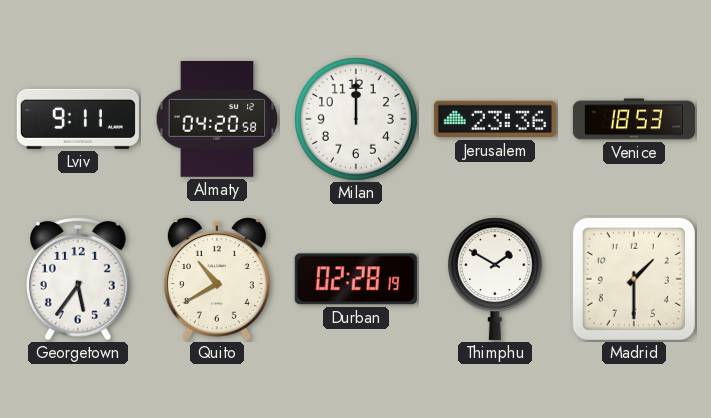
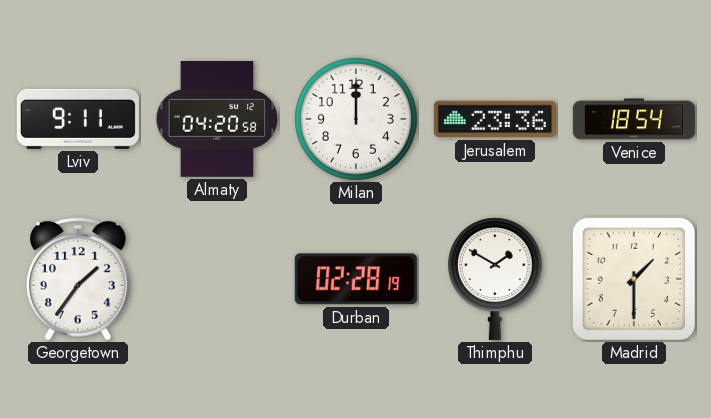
Venice: 18:53 -> 18:54
Georgetown: 5:36 -> 1:36
Quito: 10:40 -> none
